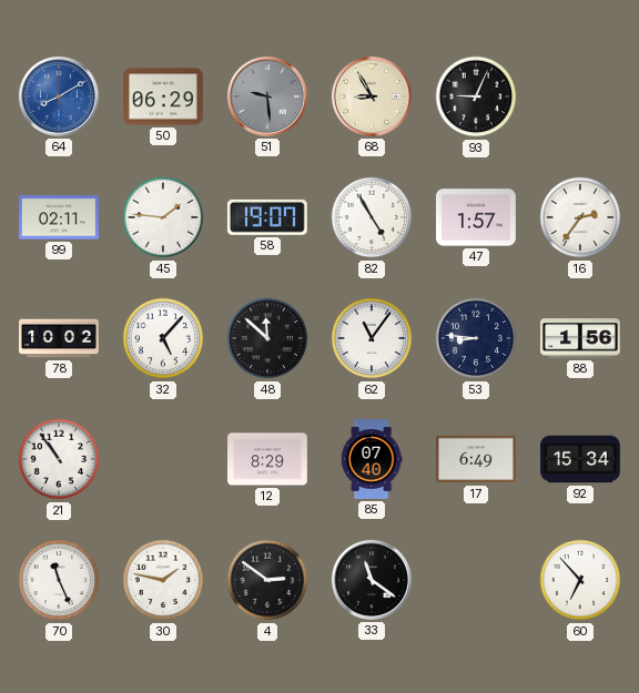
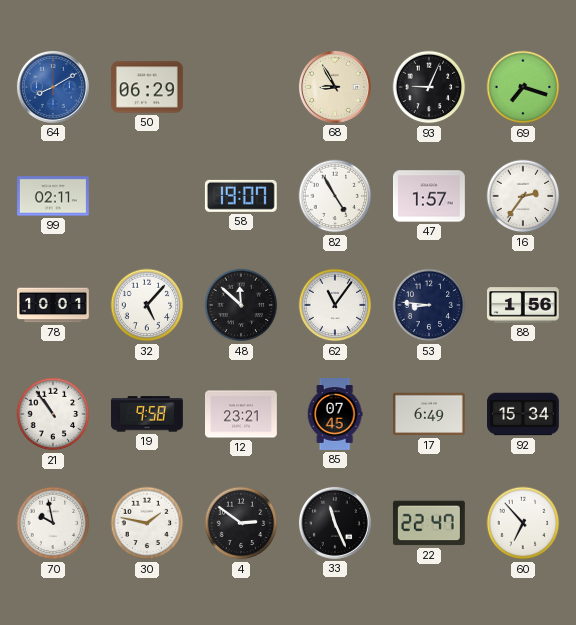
51: 9:29 -> none
69: none -> 7:18
45: 1:46 -> none
78: 10:02 -> 10:01
19: none -> 9:58
12: 8:29 -> 23:21
85: 07:40 -> 07:45
70: 11:26 -> 9:58
33: 11:21 -> 11:26
22: none -> 22:47
